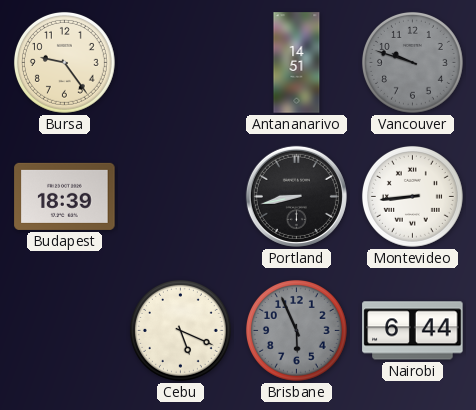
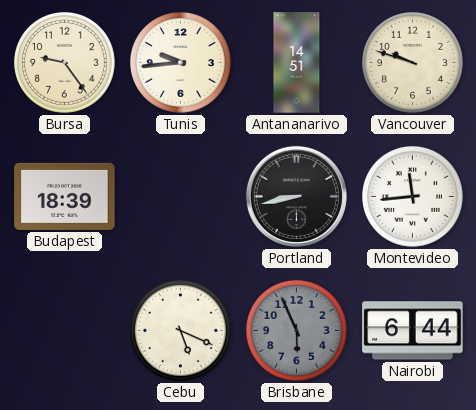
Tunis: none -> 9:44
Vancouver dial: grey -> cream
Montevideo: 8:44 -> 11:44
